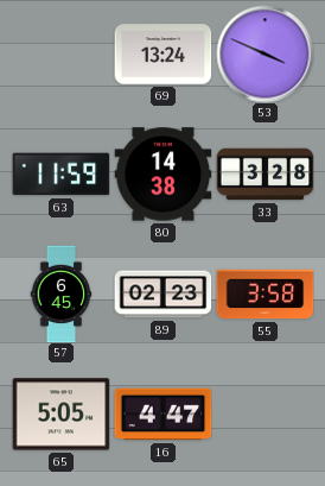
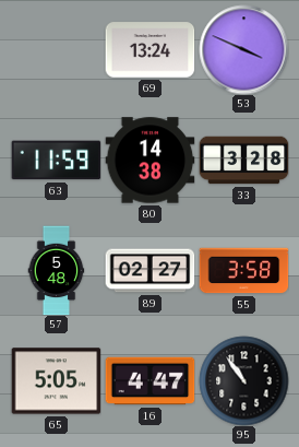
57: 6:45 -> 5:48
89: 02:23 -> 02:27
95: none -> 10:54
